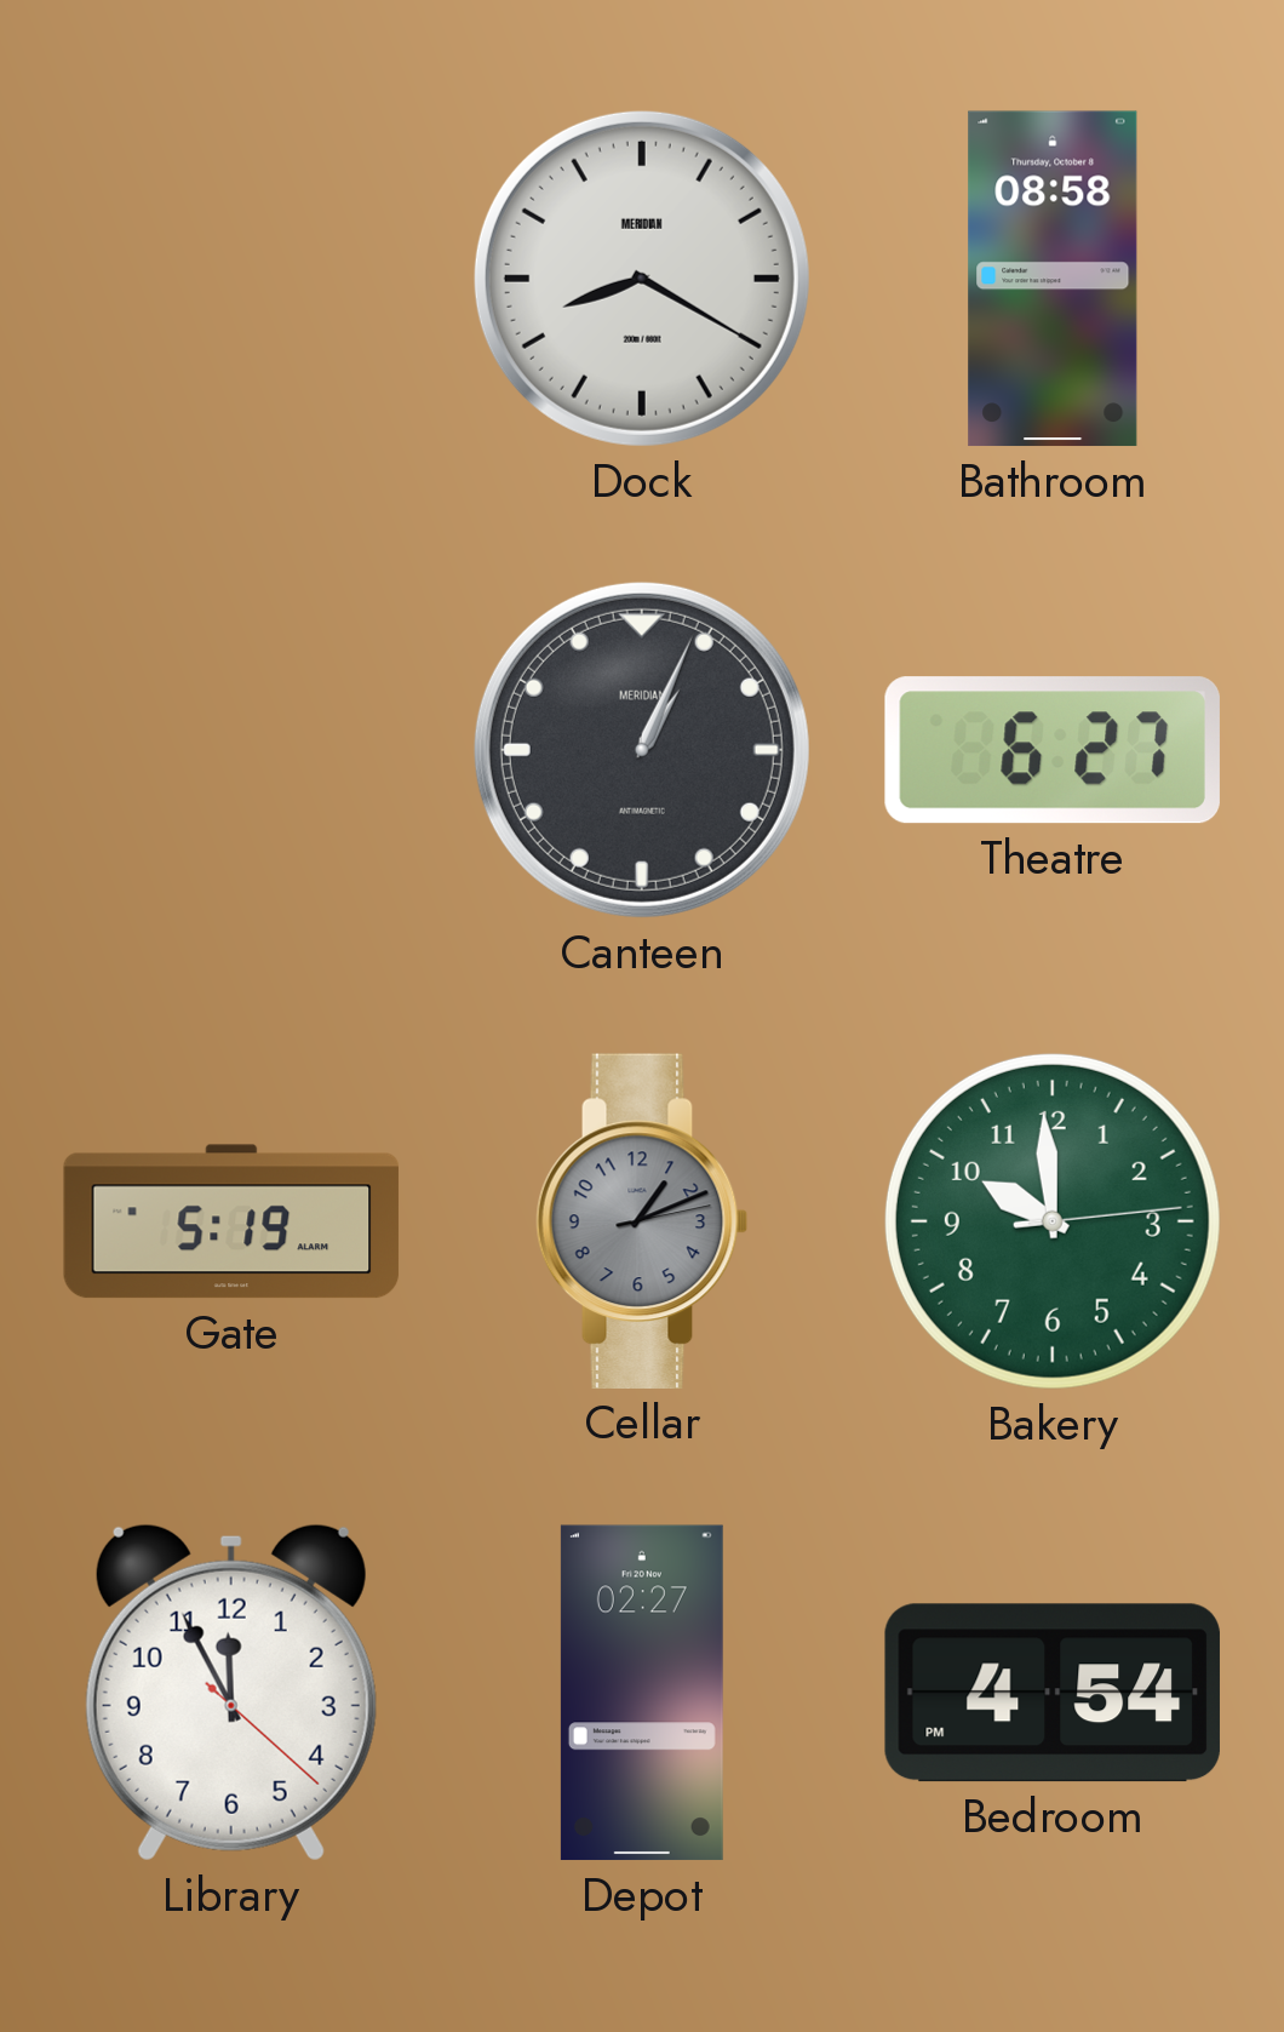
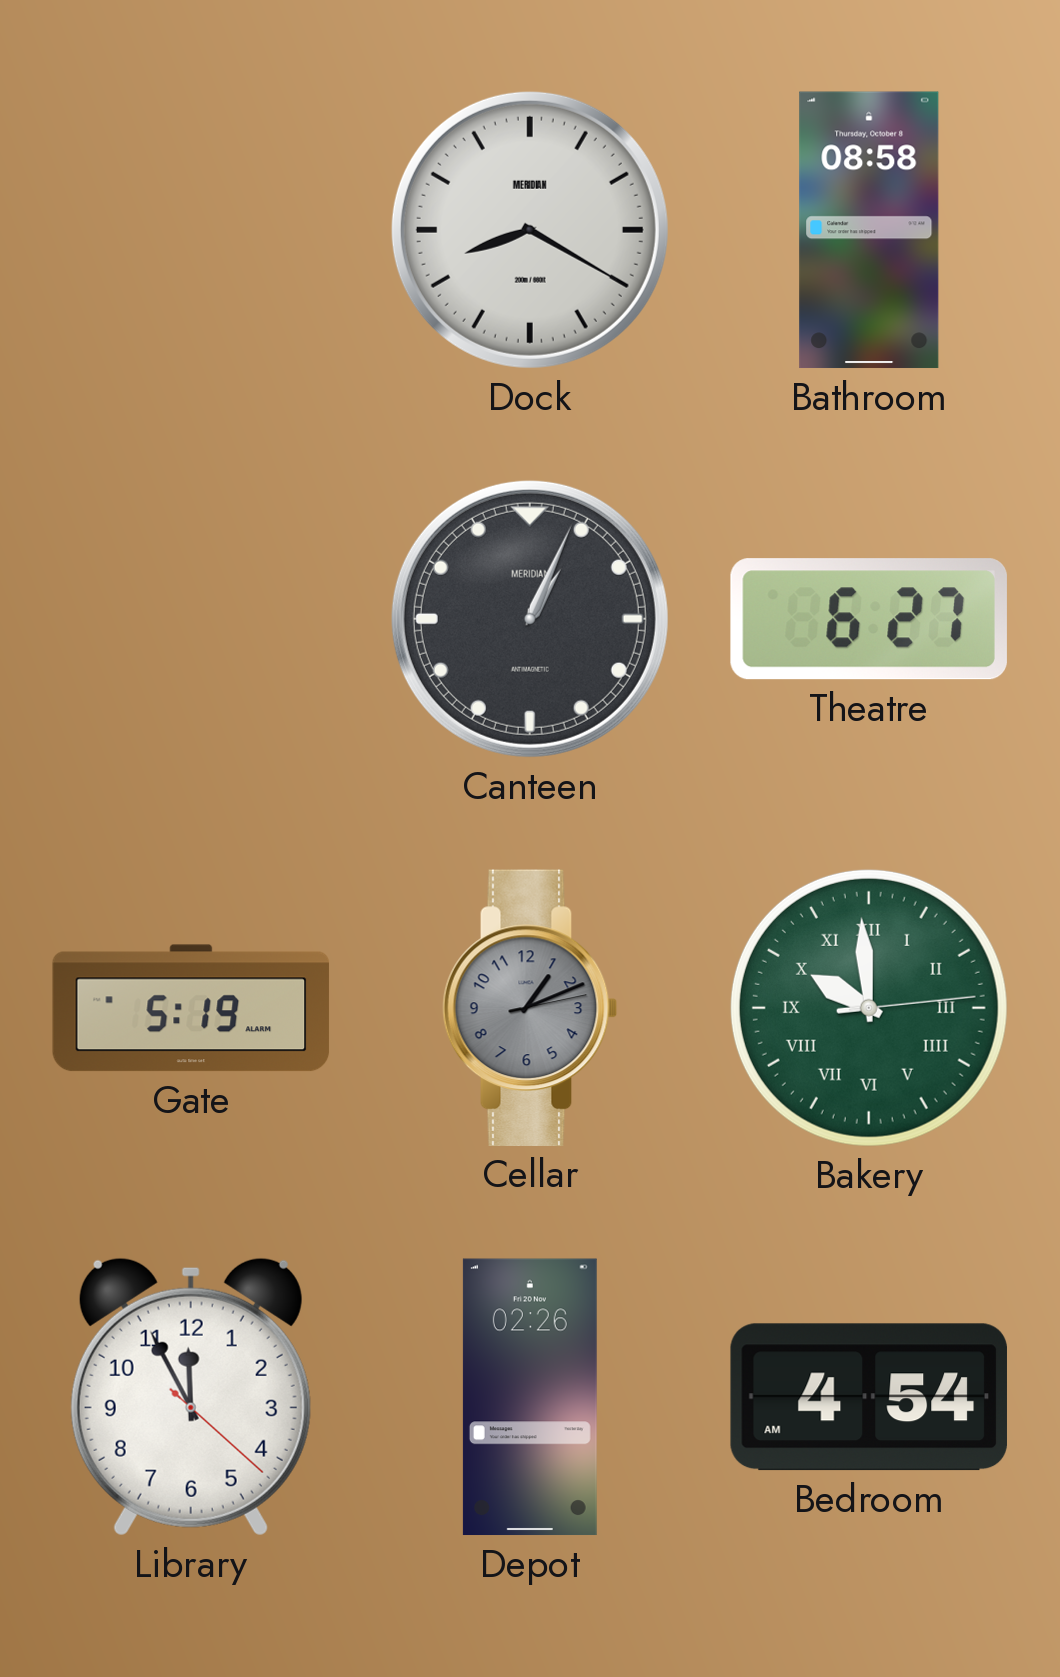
Bakery numerals: Arabic -> Roman
Depot: 02:27 -> 02:26
Bedroom: 4:54 PM -> 4:54 AM
